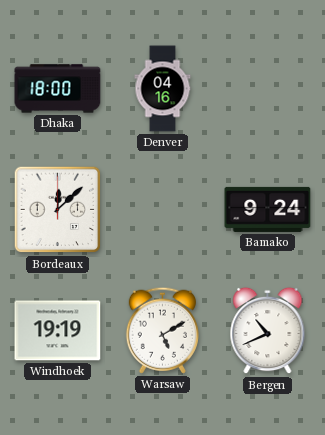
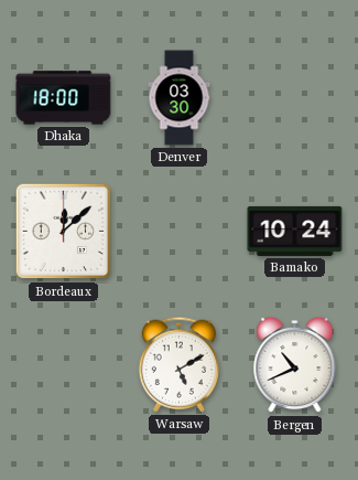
Denver: 04:16 -> 03:30
Bamako: 9:24 -> 10:24
Windhoek: 19:19 -> none
